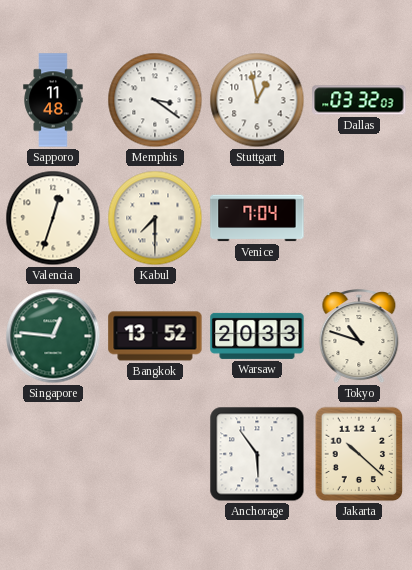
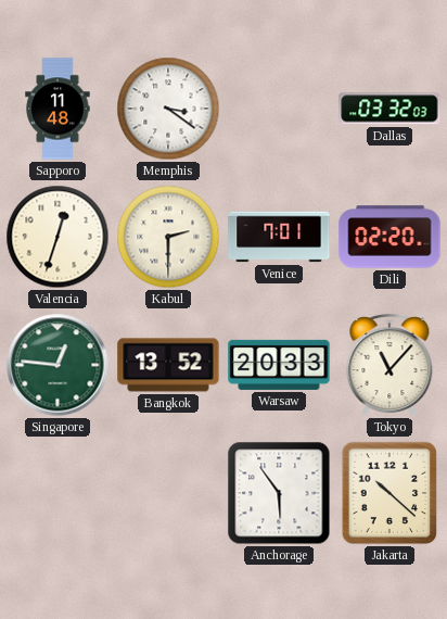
Stuttgart: 12:58 -> none
Kabul: 7:30 -> 2:30
Venice: 7:04 -> 7:01
Dili: none -> 02:20
Tokyo: 10:48 -> 11:07
